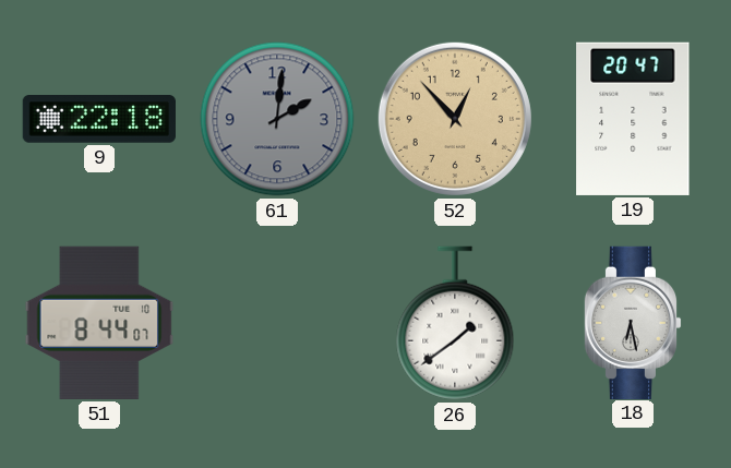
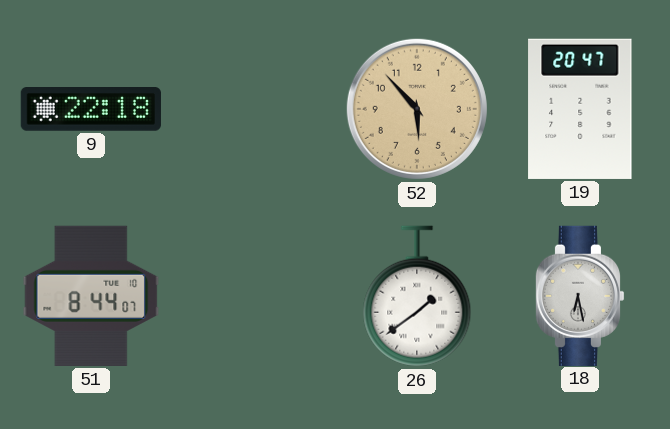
61: 2:01 -> none
52: 12:53 -> 5:53
